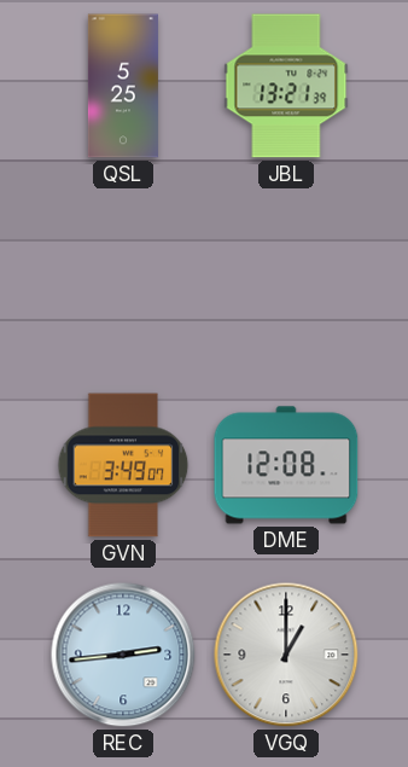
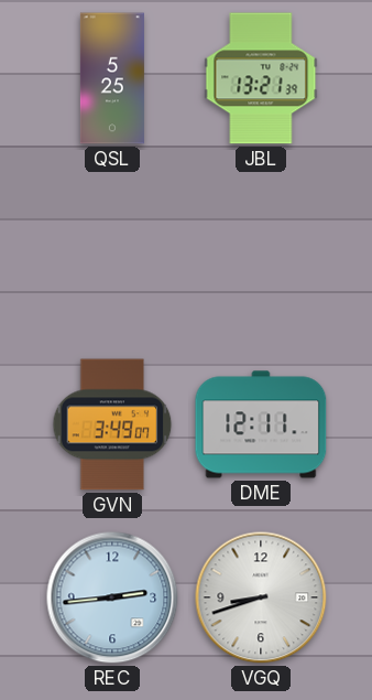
DME: 12:08 -> 12:11
VGQ: 1:00 -> 8:42
